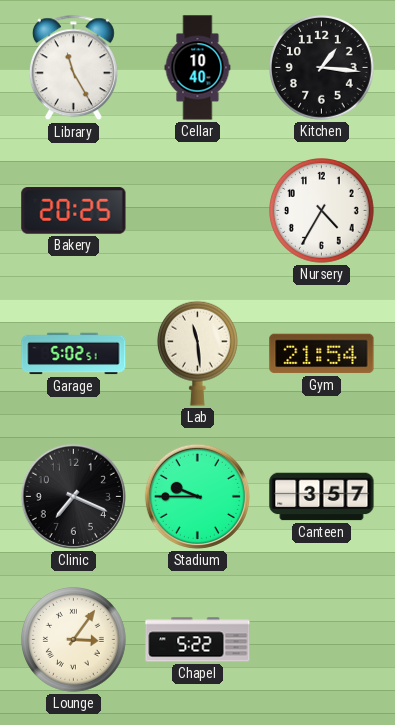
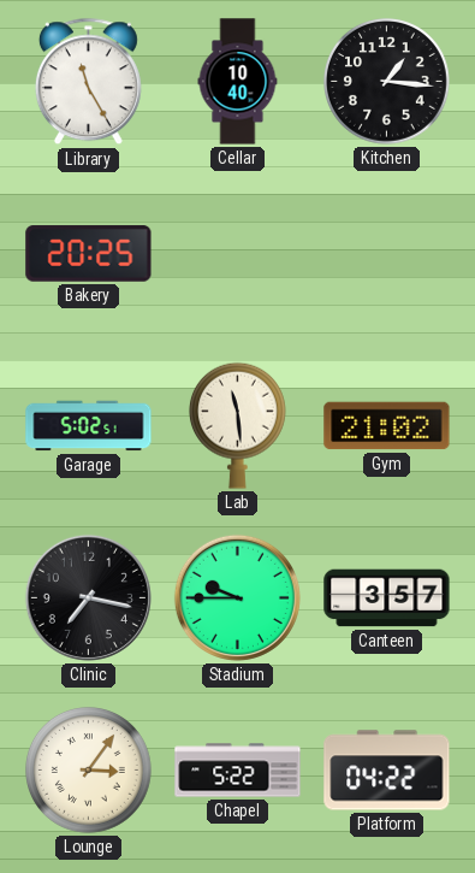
Nursery: 4:35 -> none
Gym: 21:54 -> 21:02
Clinic: 7:19 -> 7:17
Platform: none -> 04:22
